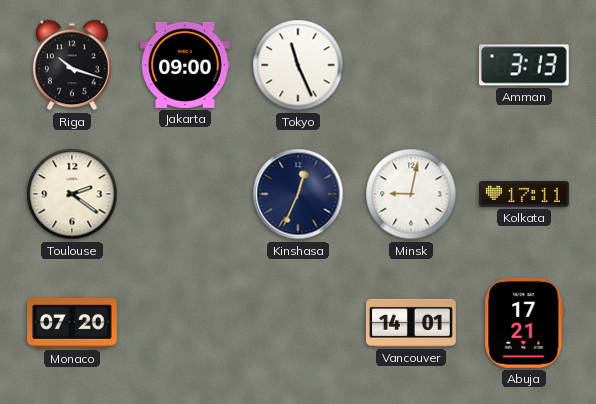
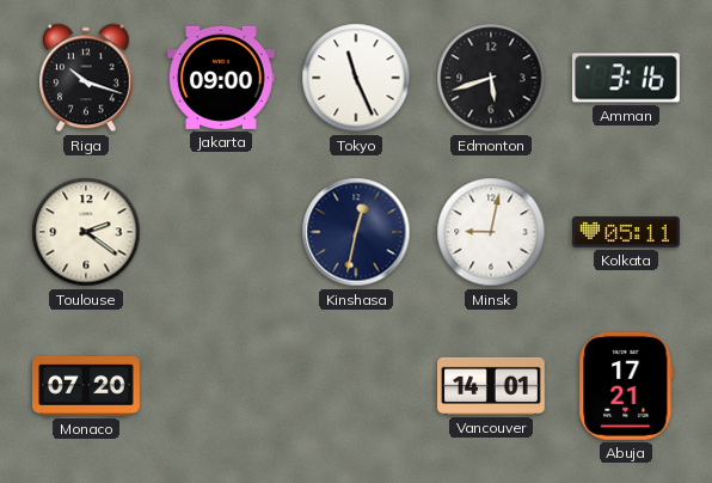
Edmonton: none -> 5:42
Amman: 3:13 -> 3:16
Kinshasa: 12:34 -> 12:32
Kolkata: 17:11 -> 05:11
